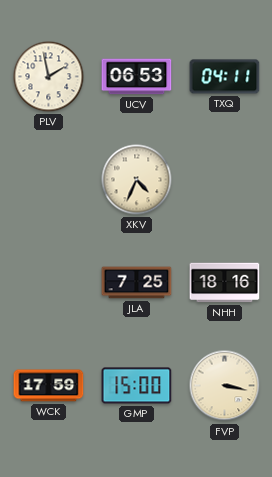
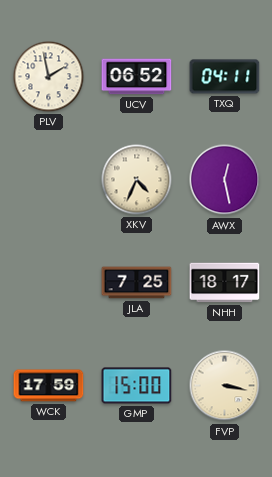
UCV: 06:53 -> 06:52
AWX: none -> 12:28
NHH: 18:16 -> 18:17
